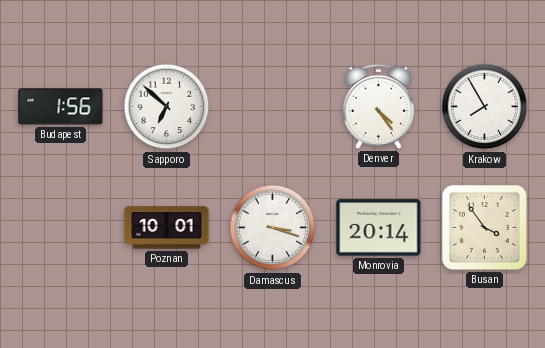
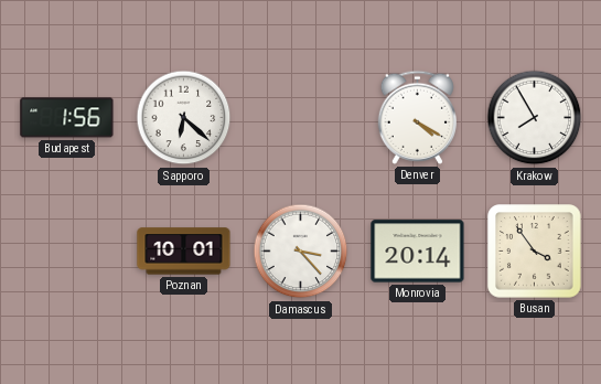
Sapporo: 6:52 -> 6:22
Denver: 4:24 -> 4:20
Damascus: 3:18 -> 3:23
